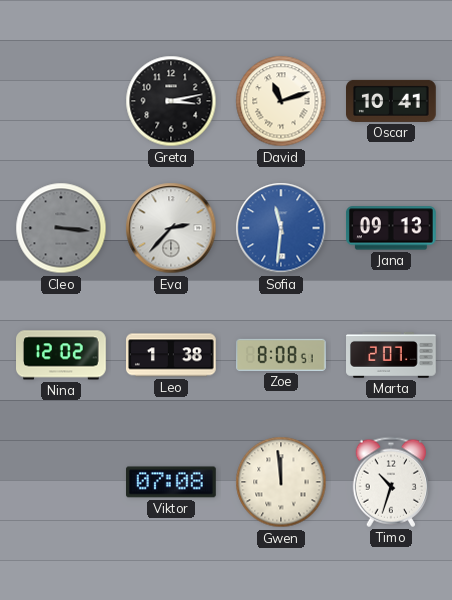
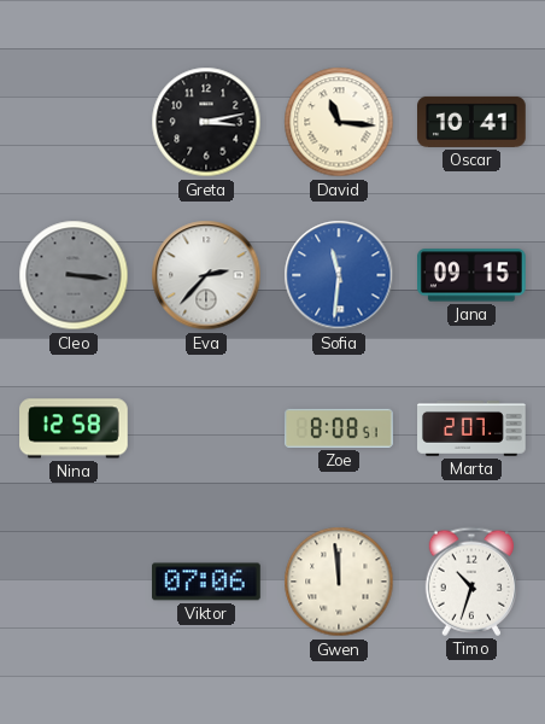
David: 11:12 -> 11:16
Jana: 09:13 -> 09:15
Nina: 12:02 -> 12:58
Leo: 1:38 -> none
Viktor: 07:08 -> 07:06
